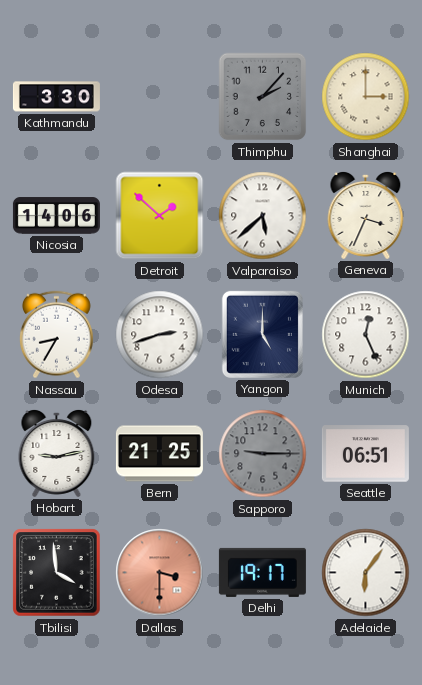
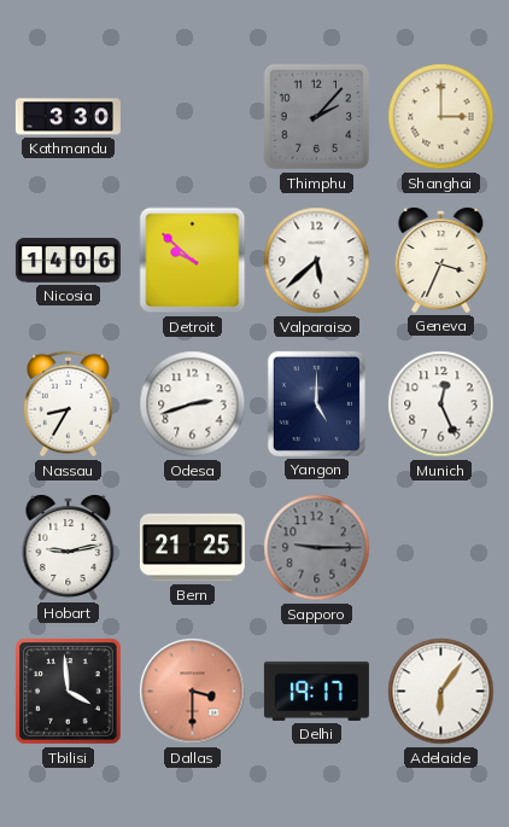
Detroit: 1:52 -> 9:52
Seattle: 06:51 -> none
